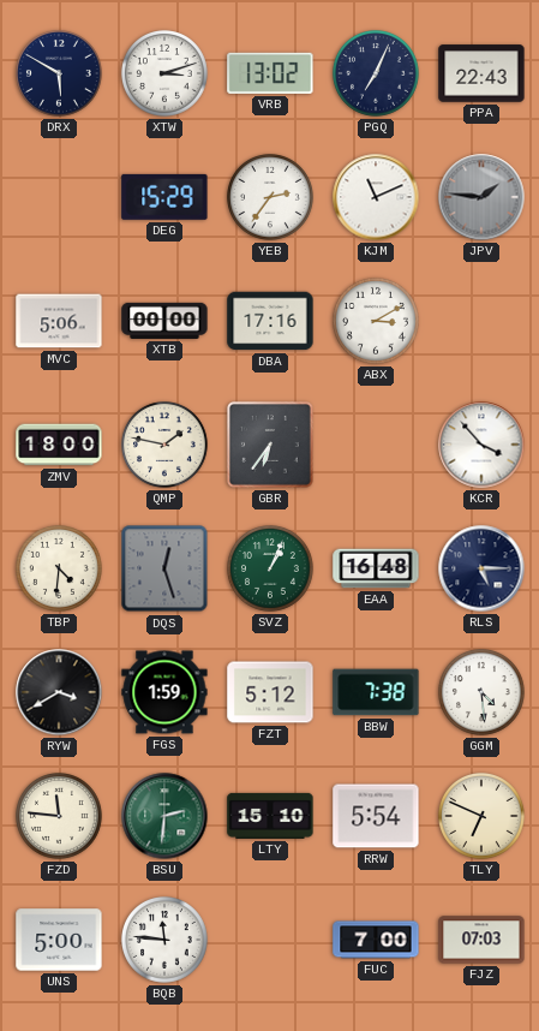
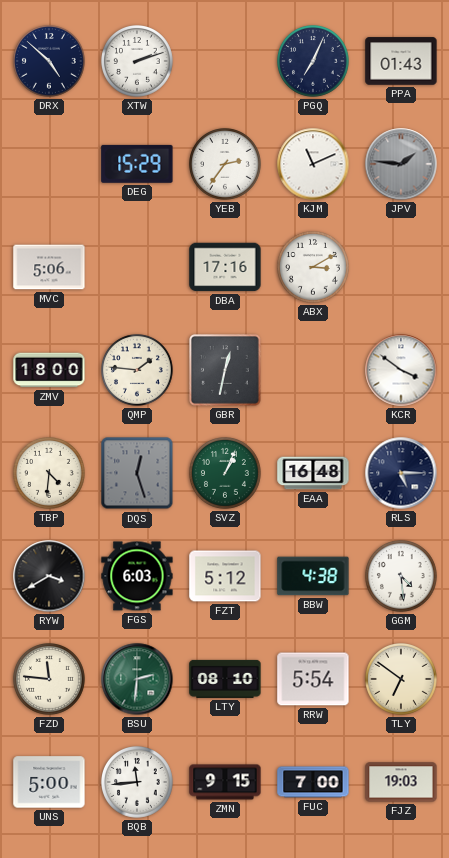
DRX: 5:50 -> 4:52
XTW: 3:12 -> 2:12
VRB: 13:02 -> none
PPA: 22:43 -> 01:43
XTB: 00:00 -> none
QMP: 1:47 -> 1:46
GBR: 6:36 -> 12:32
KCR: 3:53 -> 3:51
FGS: 1:59 -> 6:03
BBW: 7:38 -> 4:38
LTY: 15:10 -> 08:10
TLY: 6:49 -> 6:51
BQB: 11:46 -> 11:44
ZMN: none -> 9:15
FJZ: 07:03 -> 19:03
